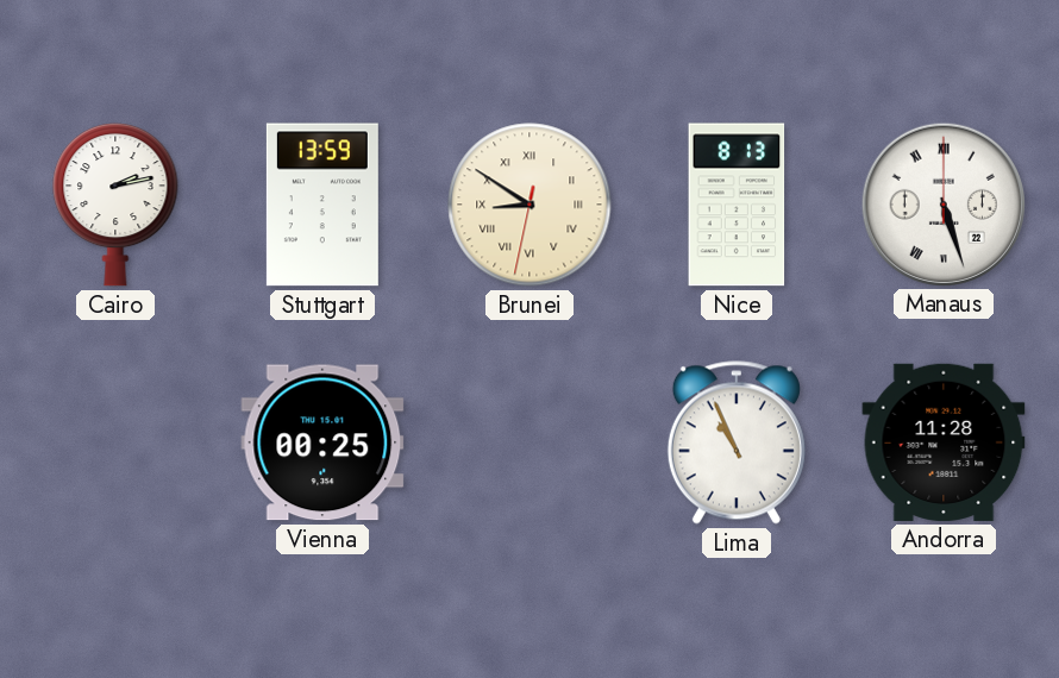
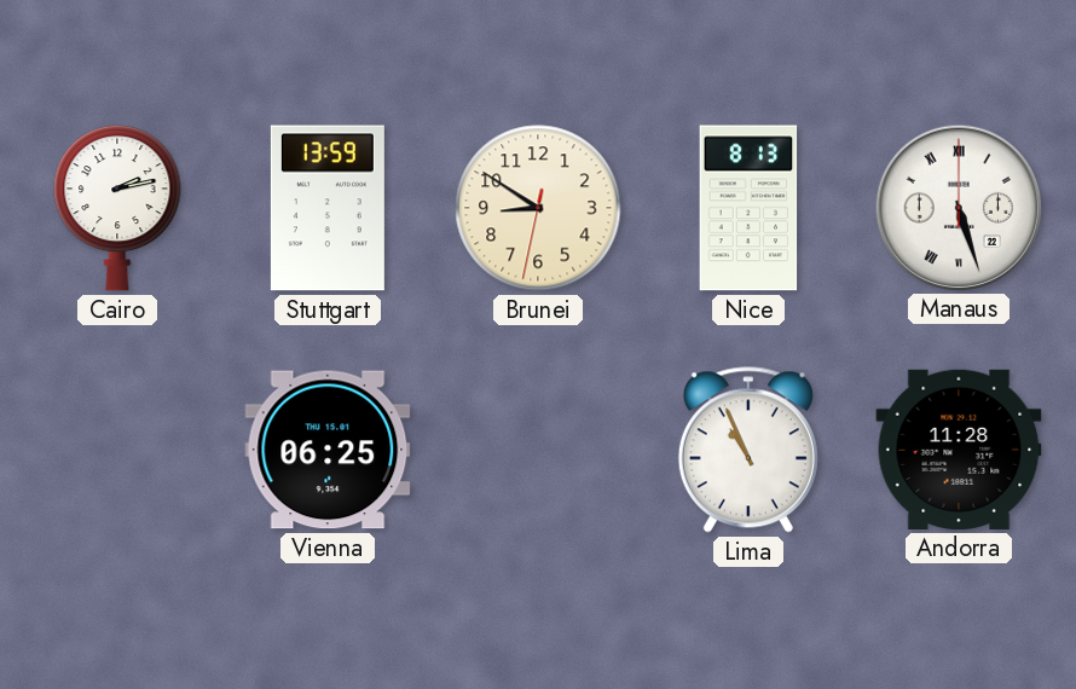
Brunei numerals: Roman -> Arabic
Vienna: 00:25 -> 06:25
